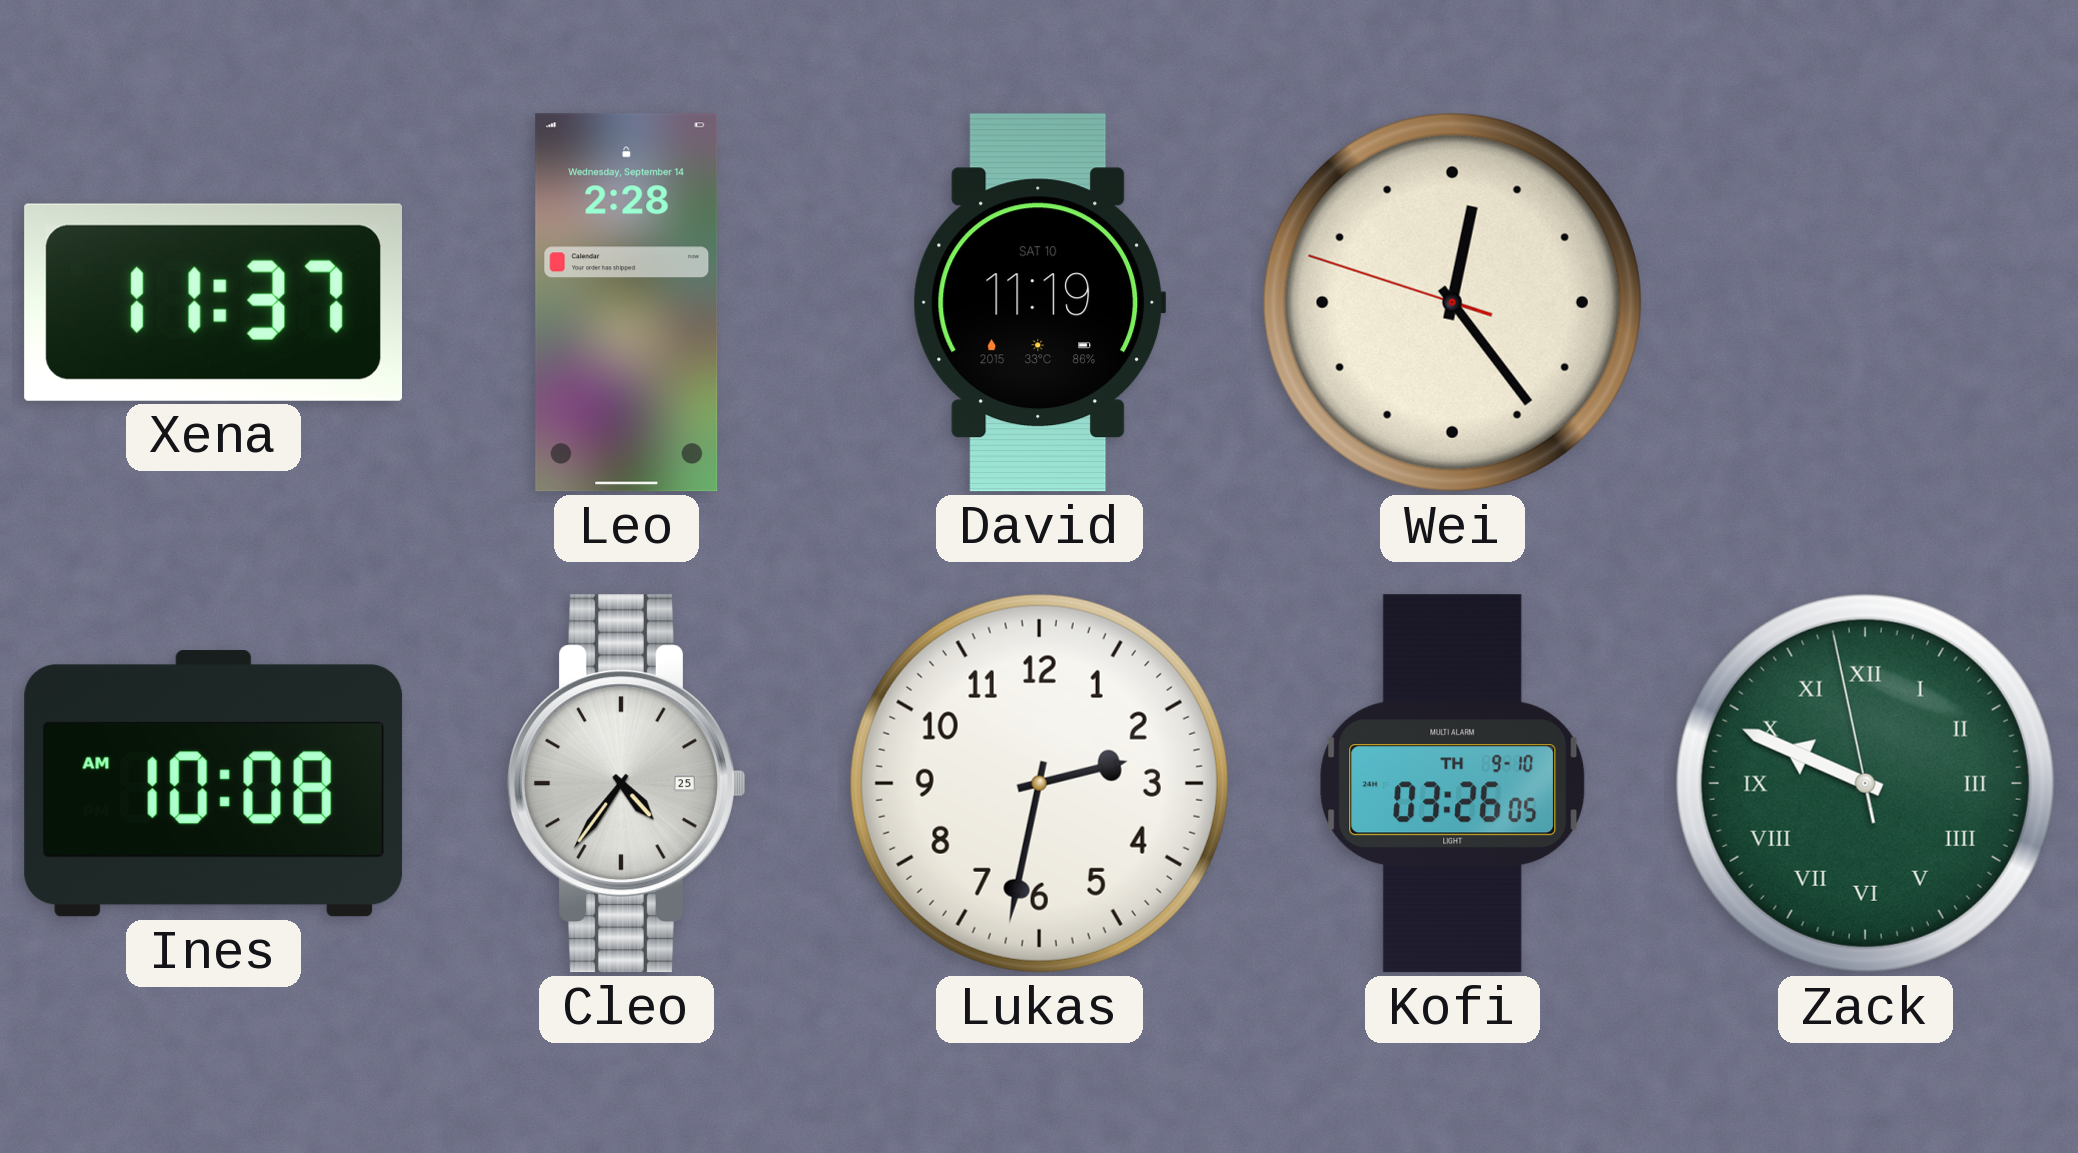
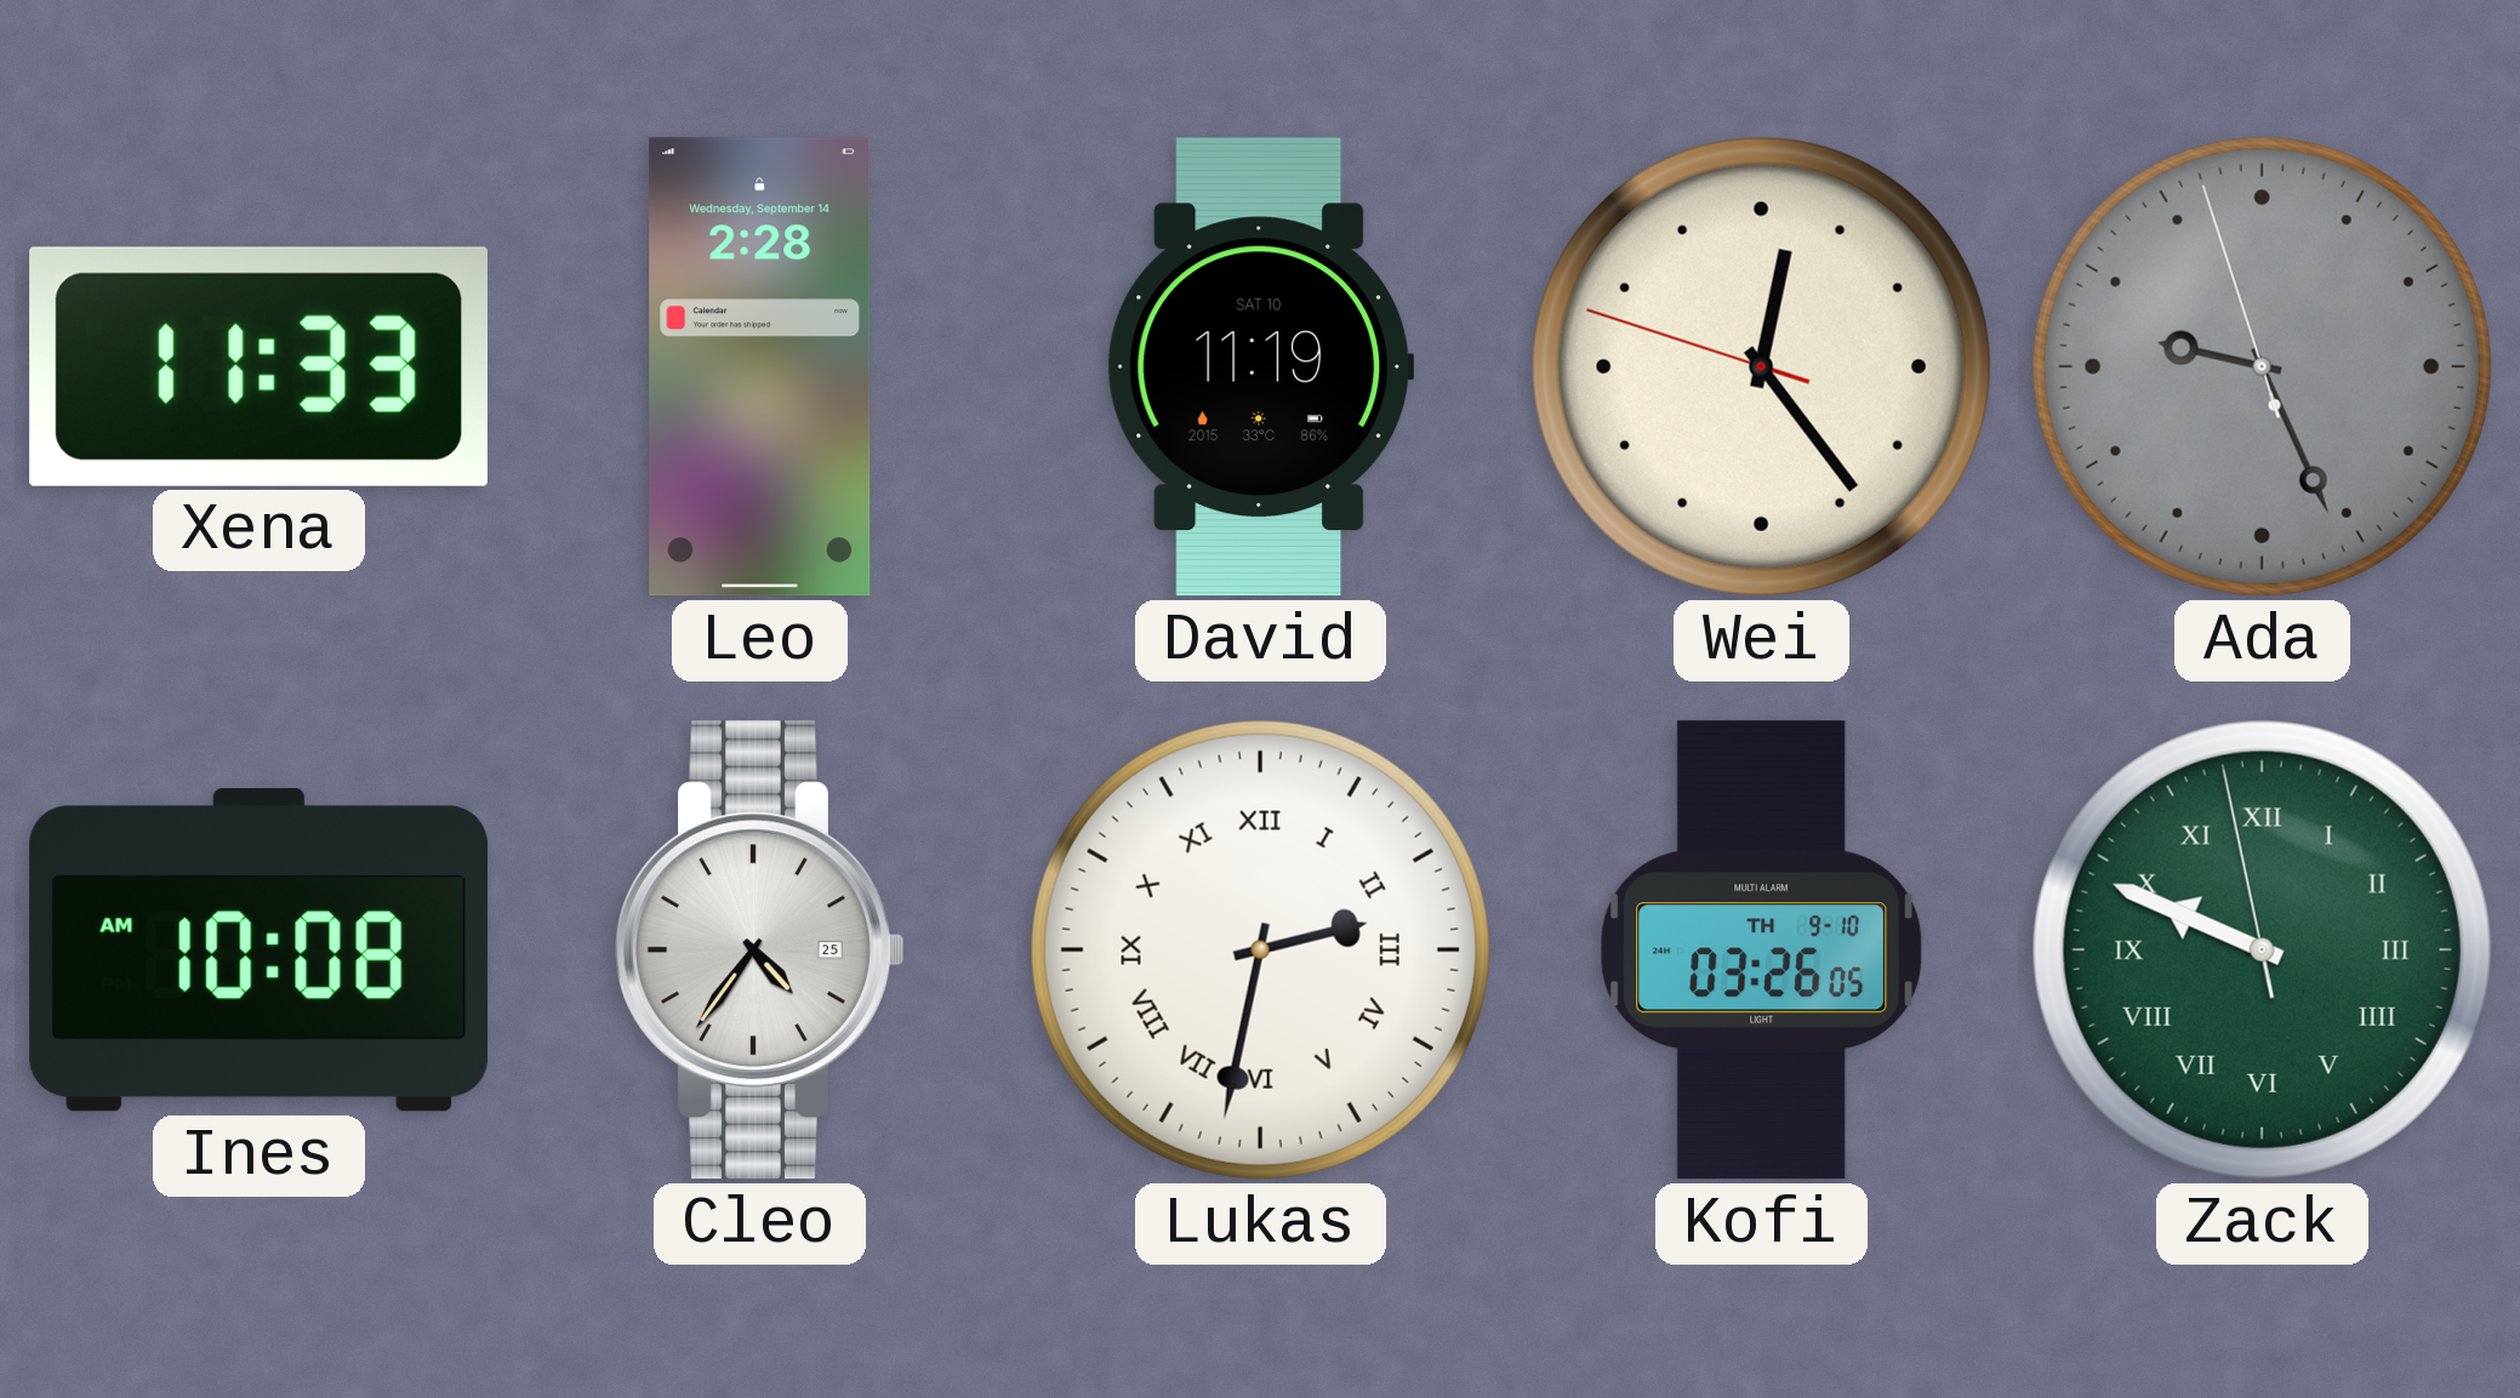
Xena: 11:37 -> 11:33
Ada: none -> 9:25
Lukas numerals: Arabic -> Roman
